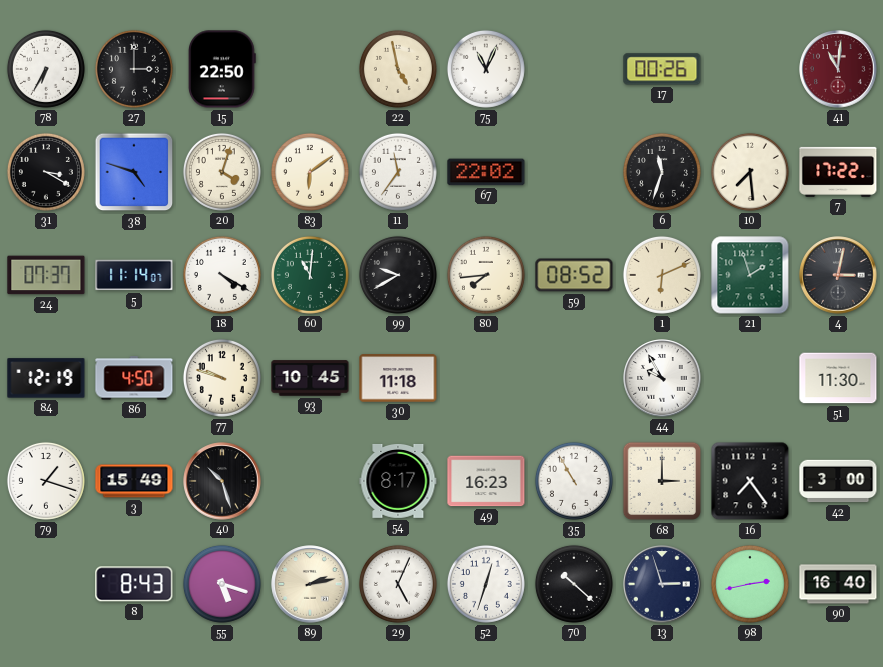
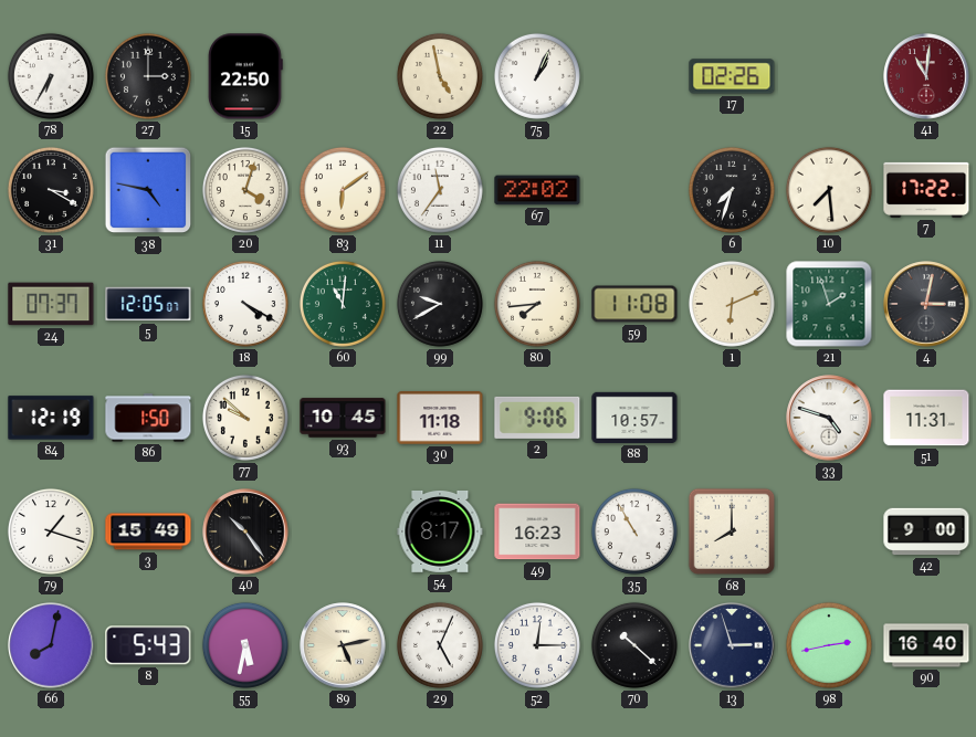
75: 11:04 -> 1:04
17: 00:26 -> 02:26
38: 4:48 -> 4:47
6: 11:33 -> 7:33
5: 11:14 -> 12:05
59: 08:52 -> 11:08
86: 4:50 -> 1:50
77: 9:48 -> 9:52
2: none -> 9:06
88: none -> 10:57
44: 9:55 -> none
33: none -> 4:48
51: 11:30 -> 11:31
40: 10:27 -> 10:24
68: 3:00 -> 8:00
16: 7:24 -> none
42: 3:00 -> 9:00
66: none -> 8:02
8: 8:43 -> 5:43
55: 5:18 -> 5:32
89: 2:13 -> 5:13
52: 12:33 -> 12:15
